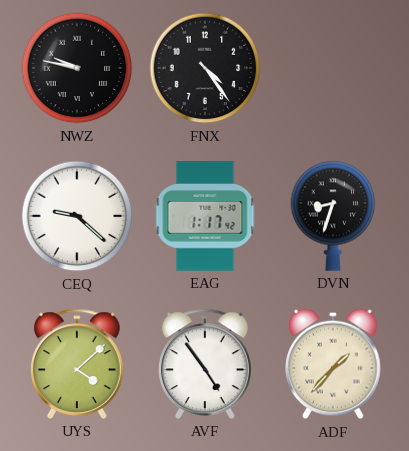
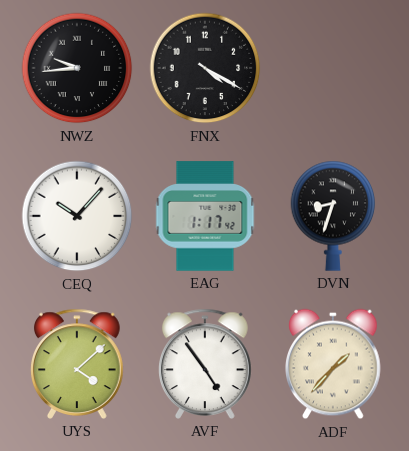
NWZ: 9:47 -> 9:44
FNX: 4:24 -> 4:20
CEQ: 9:22 -> 10:07
